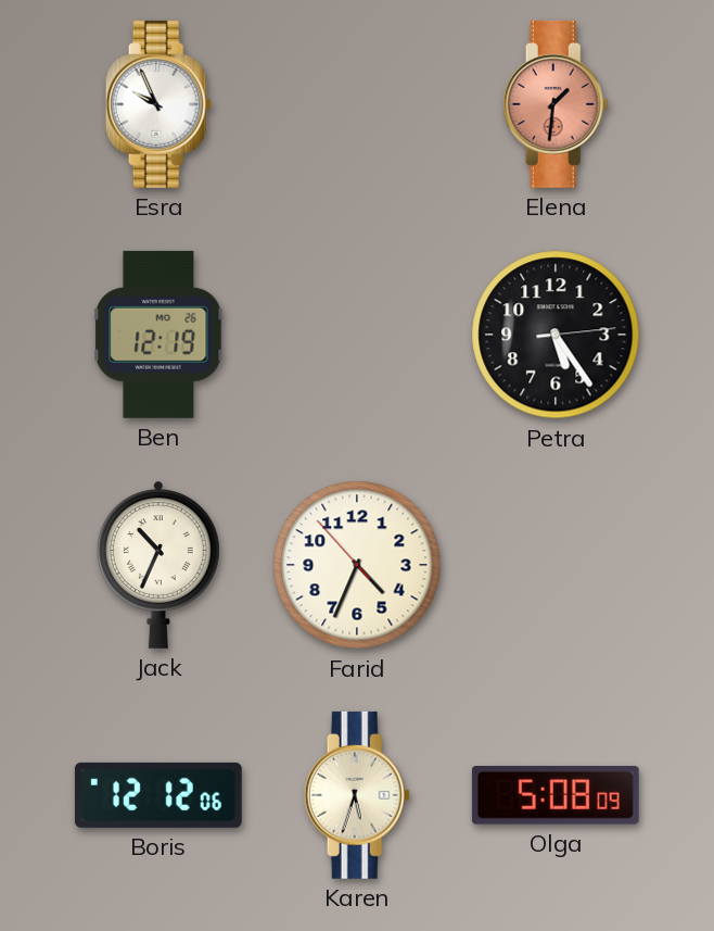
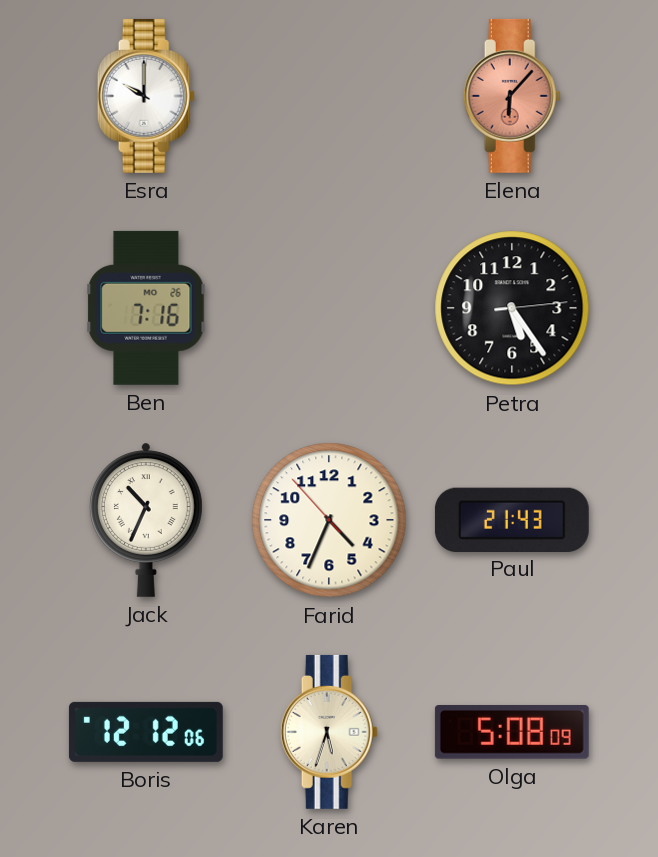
Esra: 9:56 -> 10:00
Elena: 1:31 -> 6:07
Ben: 12:19 -> 7:16
Paul: none -> 21:43
